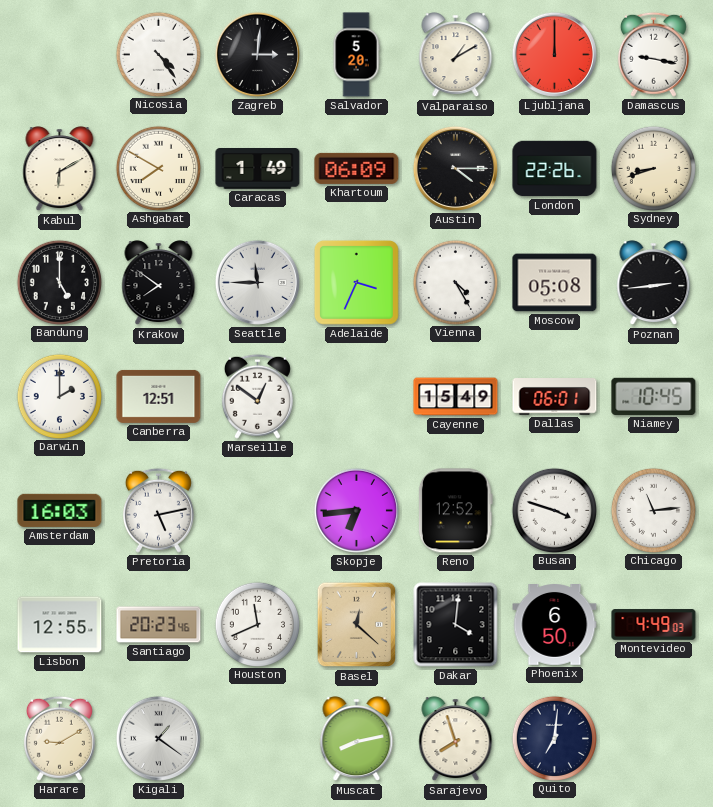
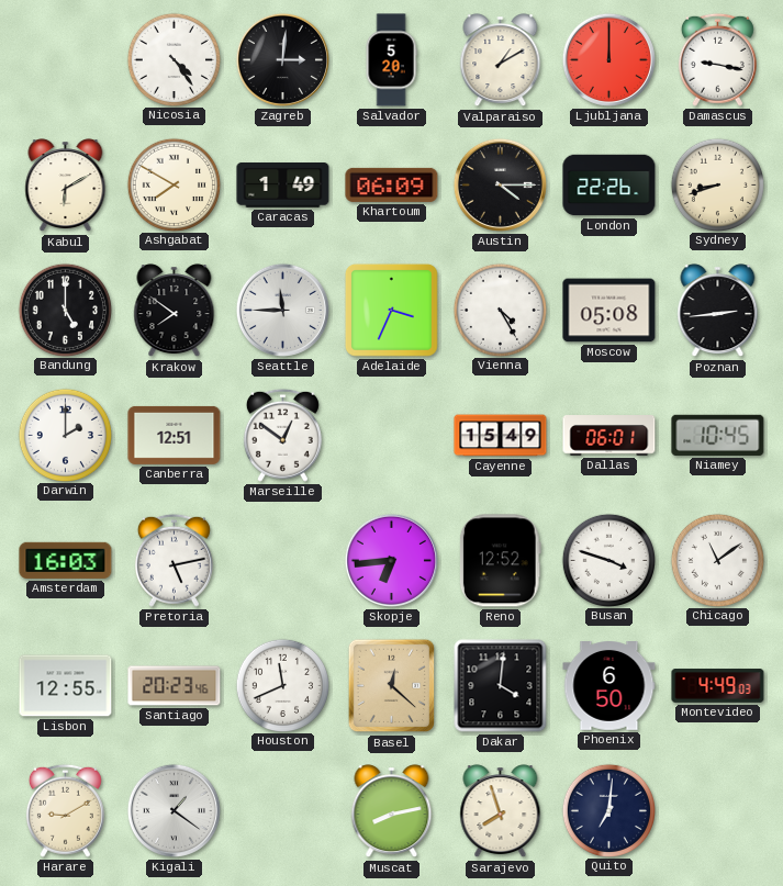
Chicago: 11:14 -> 11:09
